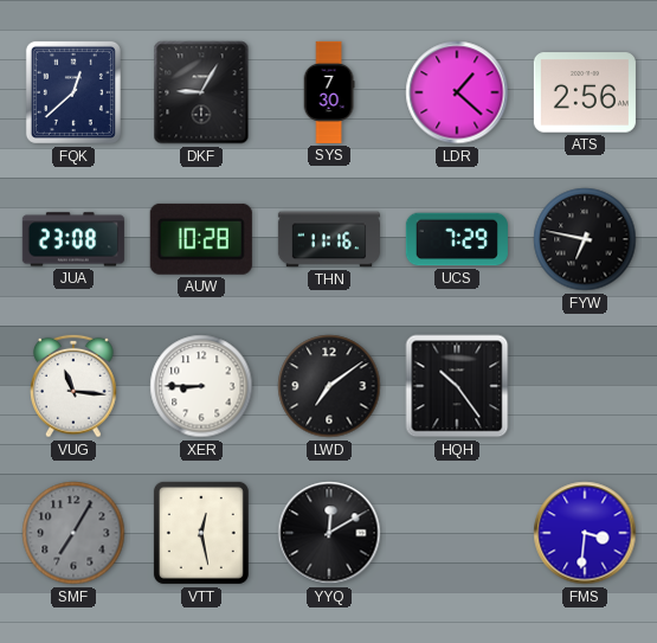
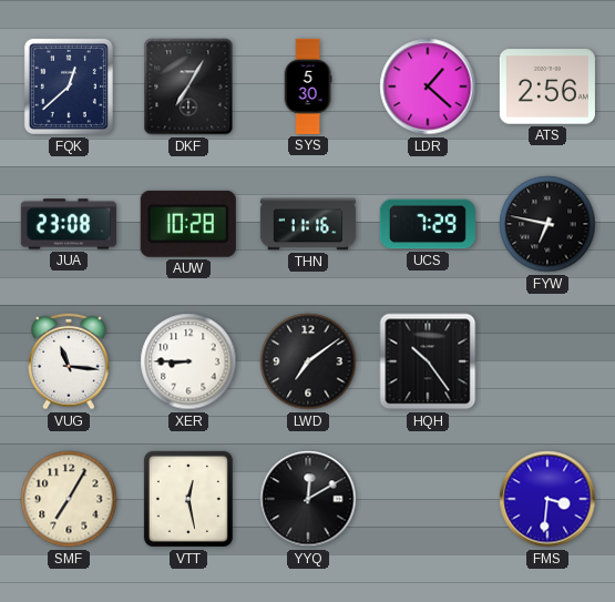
DKF: 9:05 -> 7:05
SYS: 7:30 -> 5:30
SMF dial: grey -> cream
